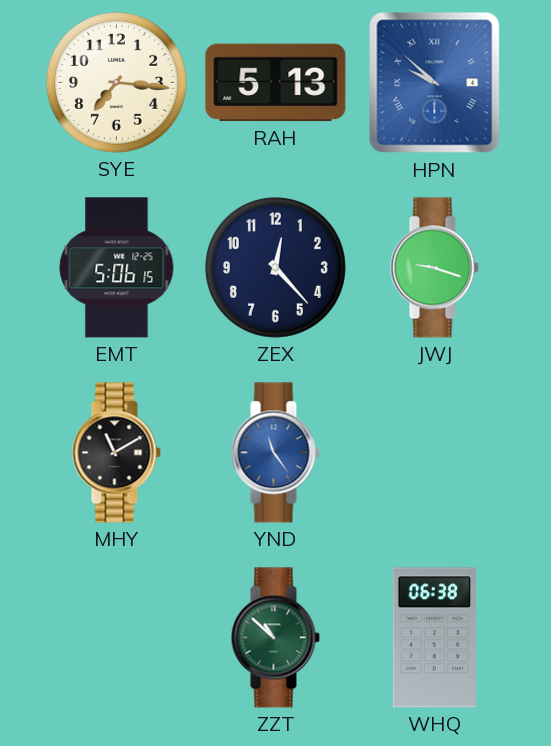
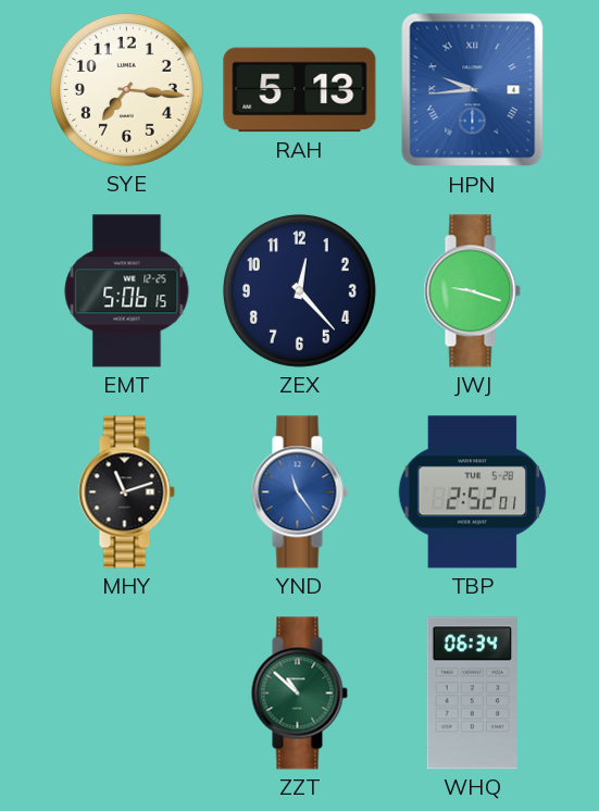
HPN: 9:52 -> 9:44
MHY: 11:10 -> 11:12
TBP: none -> 2:52
WHQ: 06:38 -> 06:34
